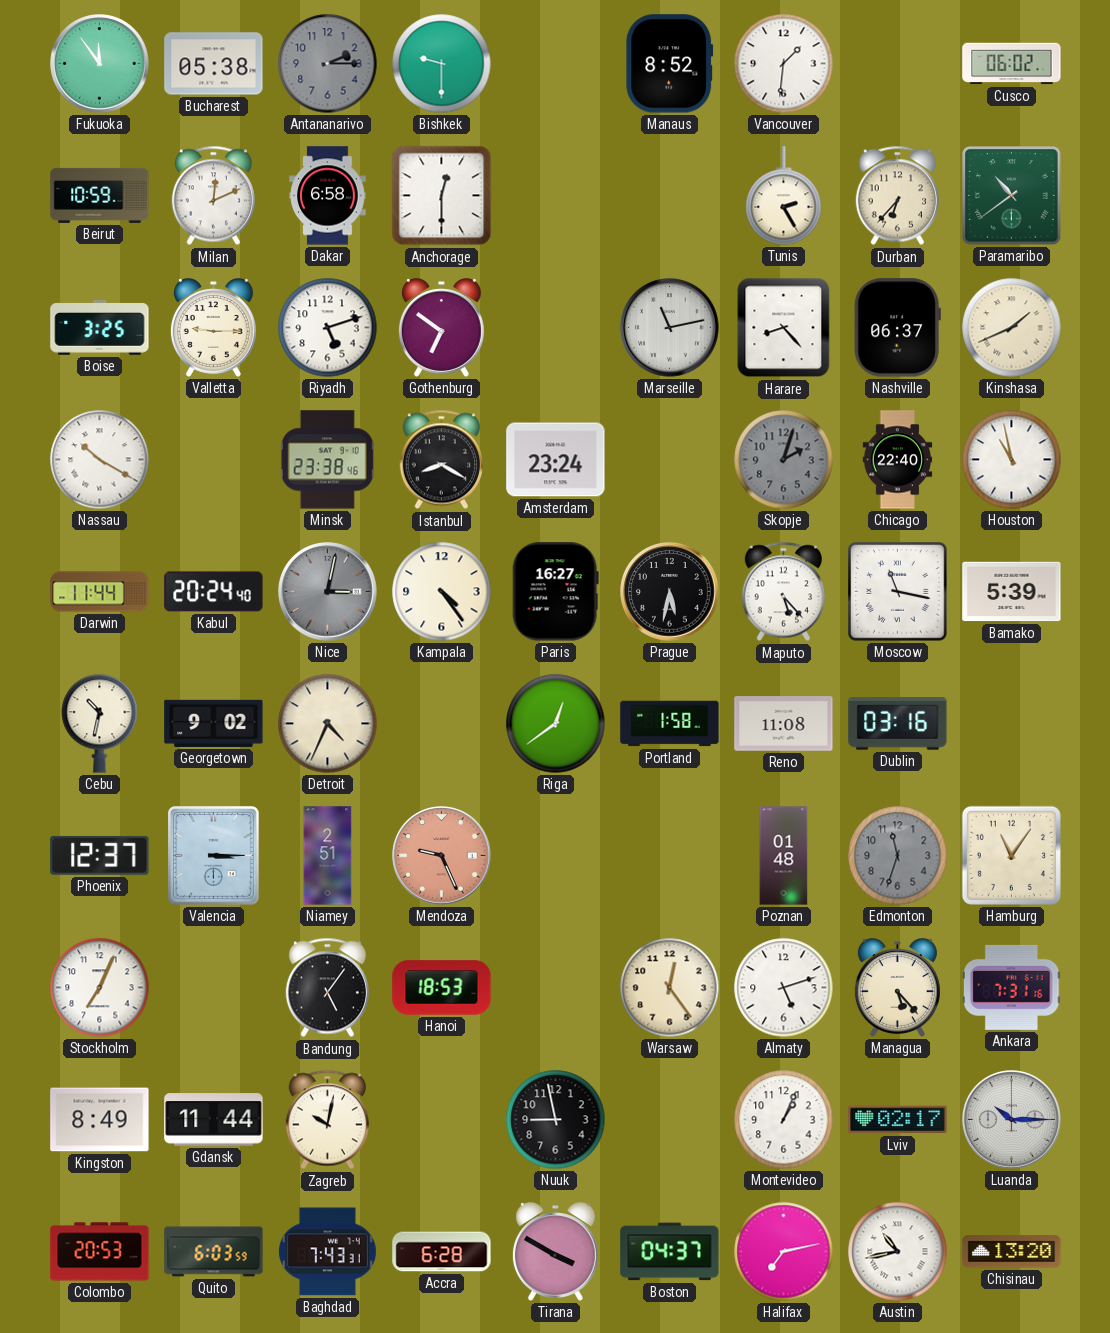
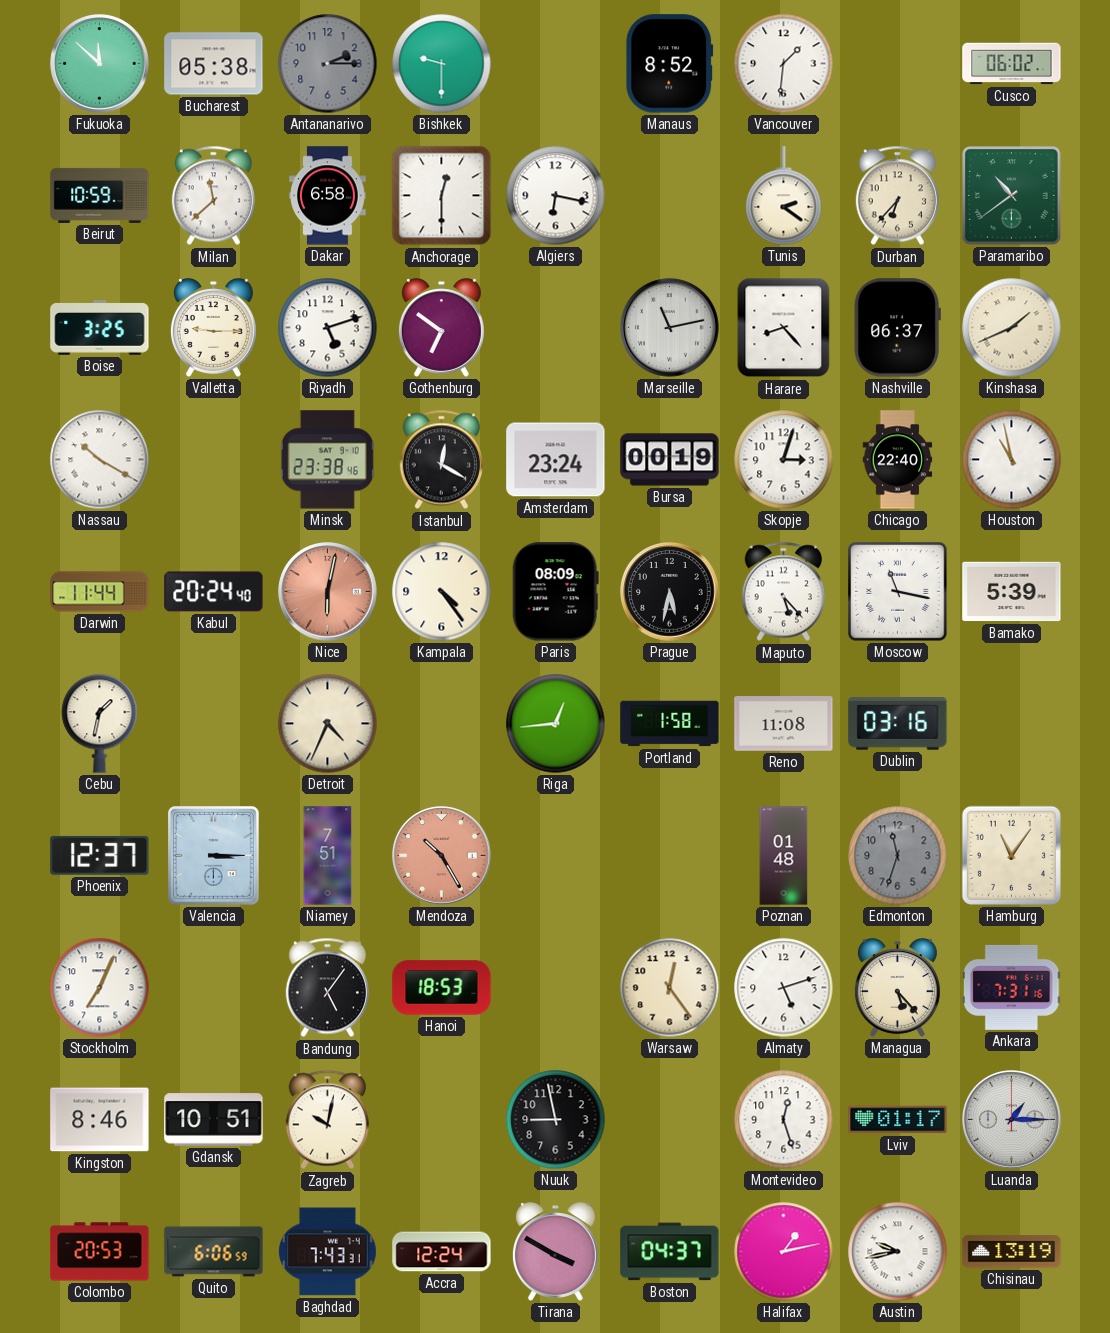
Fukuoka: 11:54 -> 11:52
Milan: 12:11 -> 11:38
Algiers: none -> 6:17
Tunis: 2:25 -> 2:21
Istanbul: 8:20 -> 12:20
Bursa: none -> 00:19
Skopje: 2:03 -> 3:03
Skopje dial: grey -> white
Nice: 3:02 -> 6:02
Nice dial: grey -> salmon
Paris: 16:27 -> 08:09
Cebu: 10:32 -> 1:32
Georgetown: 9:02 -> none
Riga: 12:39 -> 12:44
Niamey: 2:51 -> 7:51
Mendoza: 9:26 -> 10:25
Kingston: 8:49 -> 8:46
Gdansk: 11:44 -> 10:51
Montevideo: 1:04 -> 12:27
Lviv: 02:17 -> 01:17
Luanda: 10:15 -> 1:15
Quito: 6:03 -> 6:06
Accra: 6:28 -> 12:24
Halifax: 7:13 -> 1:13
Austin: 10:43 -> 9:43
Chisinau: 13:20 -> 13:19
